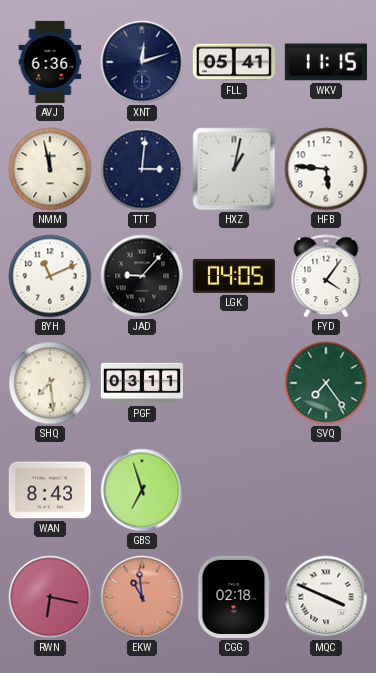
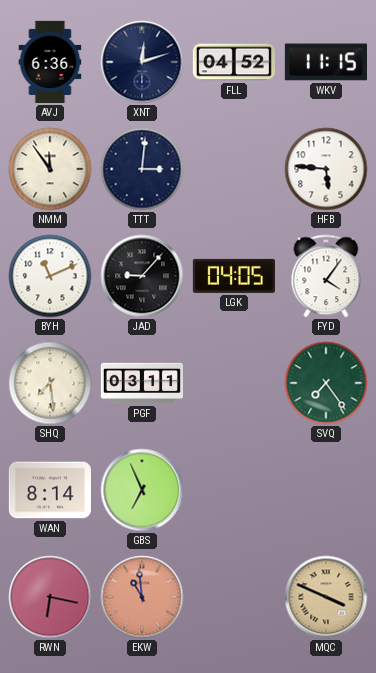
FLL: 05:41 -> 04:52
NMM: 11:58 -> 11:54
HXZ: 1:02 -> none
WAN: 8:43 -> 8:14
GBS: 6:57 -> 6:56
CGG: 02:18 -> none
MQC dial: white -> champagne
